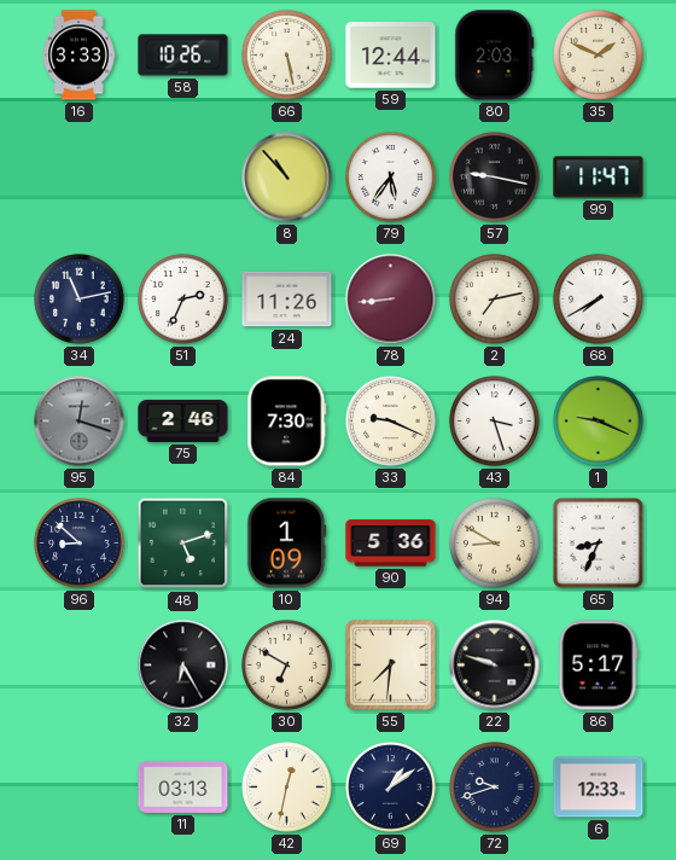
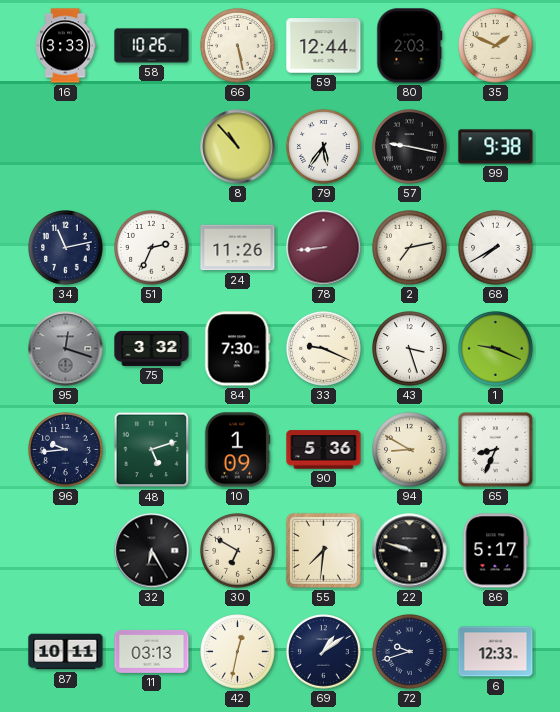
99: 11:47 -> 9:38
75: 2:46 -> 3:32
96: 8:52 -> 9:44
87: none -> 10:11
